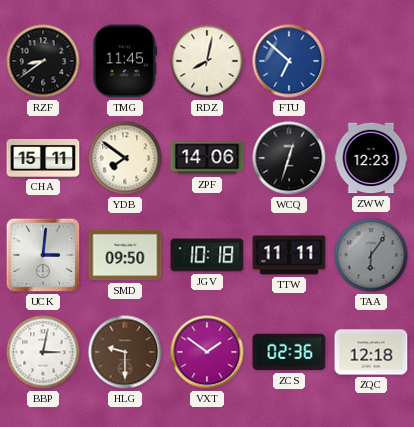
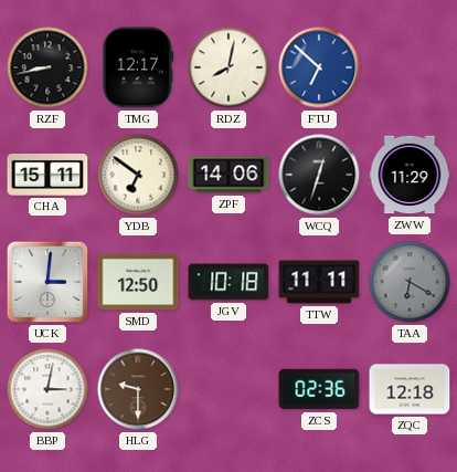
RZF: 8:39 -> 8:43
TMG: 11:45 -> 12:17
YDB: 7:51 -> 6:51
ZWW: 12:23 -> 11:29
SMD: 09:50 -> 12:50
TAA: 6:06 -> 6:20
VXT: 1:51 -> none
